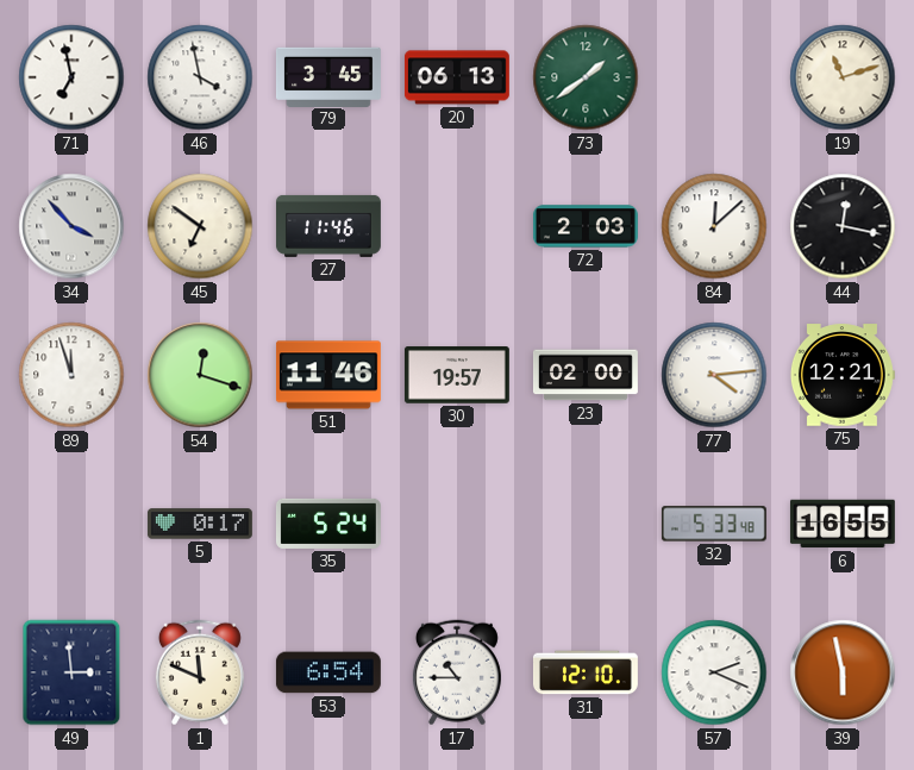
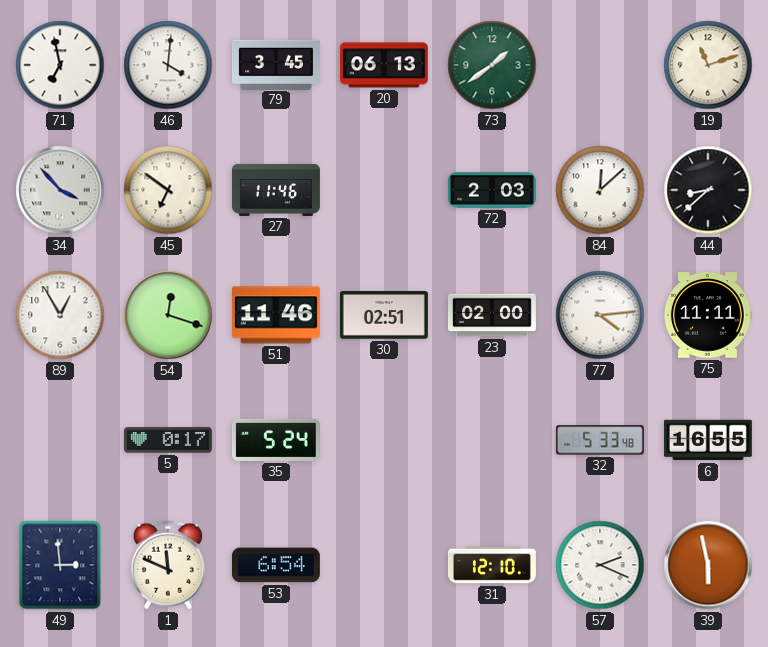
46: 3:58 -> 4:01
44: 12:17 -> 8:38
89: 11:57 -> 12:55
30: 19:57 -> 02:51
75: 12:21 -> 11:11
17: 10:45 -> none
